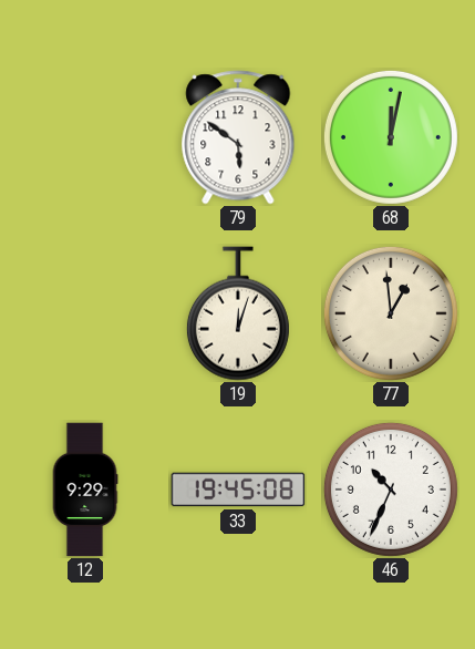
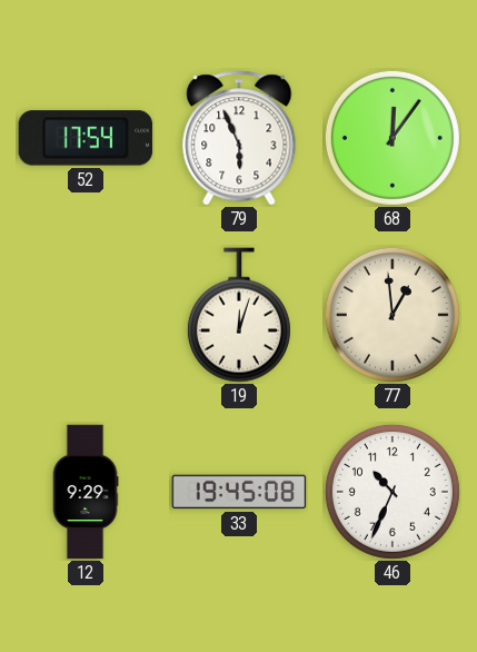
52: none -> 17:54
79: 5:51 -> 5:56
68: 12:02 -> 12:06
